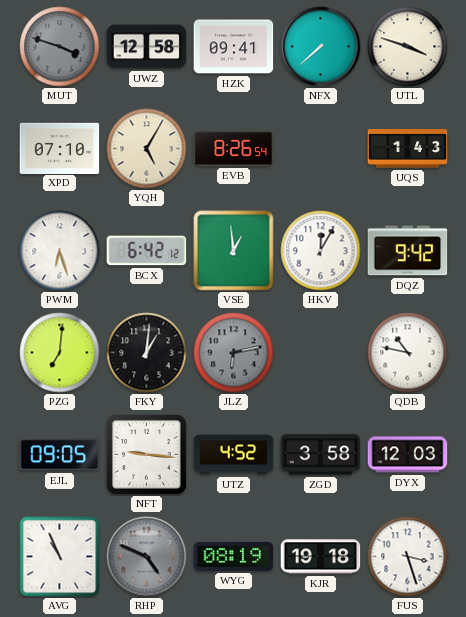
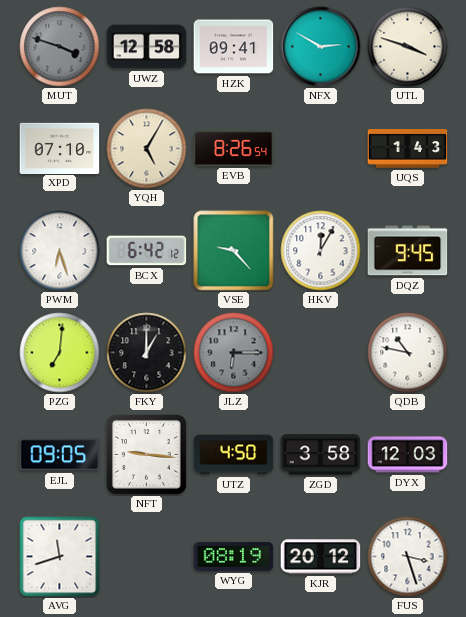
NFX: 7:38 -> 2:50
VSE: 12:59 -> 9:23
DQZ: 9:42 -> 9:45
FKY: 1:01 -> 1:00
JLZ: 6:13 -> 6:15
UTZ: 4:52 -> 4:50
AVG: 10:56 -> 11:42
RHP: 4:49 -> none
KJR: 19:18 -> 20:12
